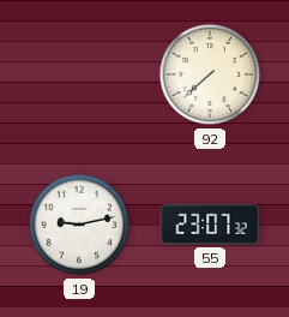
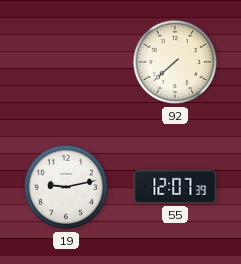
55: 23:07 -> 12:07
